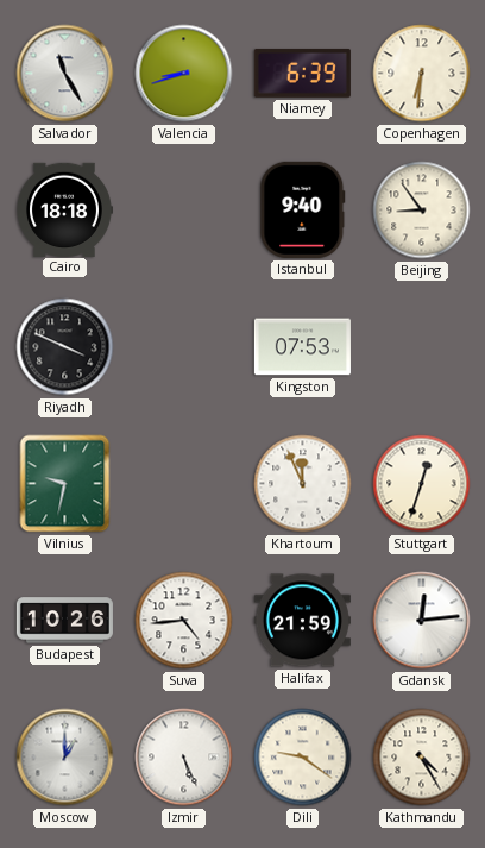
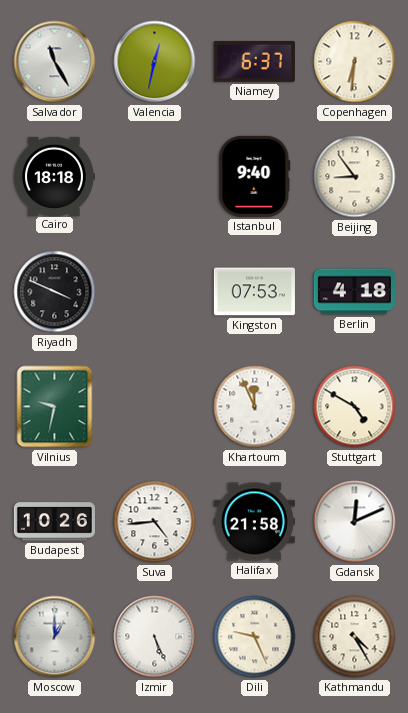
Valencia: 8:42 -> 12:32
Niamey: 6:39 -> 6:37
Berlin: none -> 4:18
Stuttgart: 12:33 -> 4:50
Halifax: 21:59 -> 21:58
Gdansk: 12:14 -> 12:11
Dili: 9:21 -> 9:26
